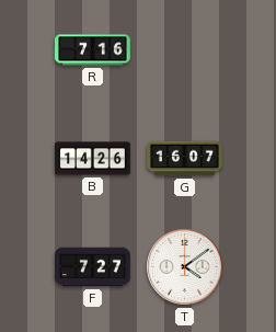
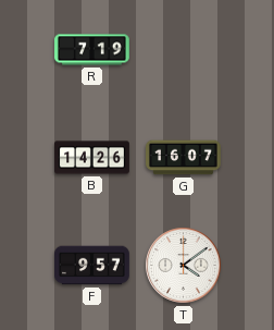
R: 7:16 -> 7:19
F: 7:27 -> 9:57
